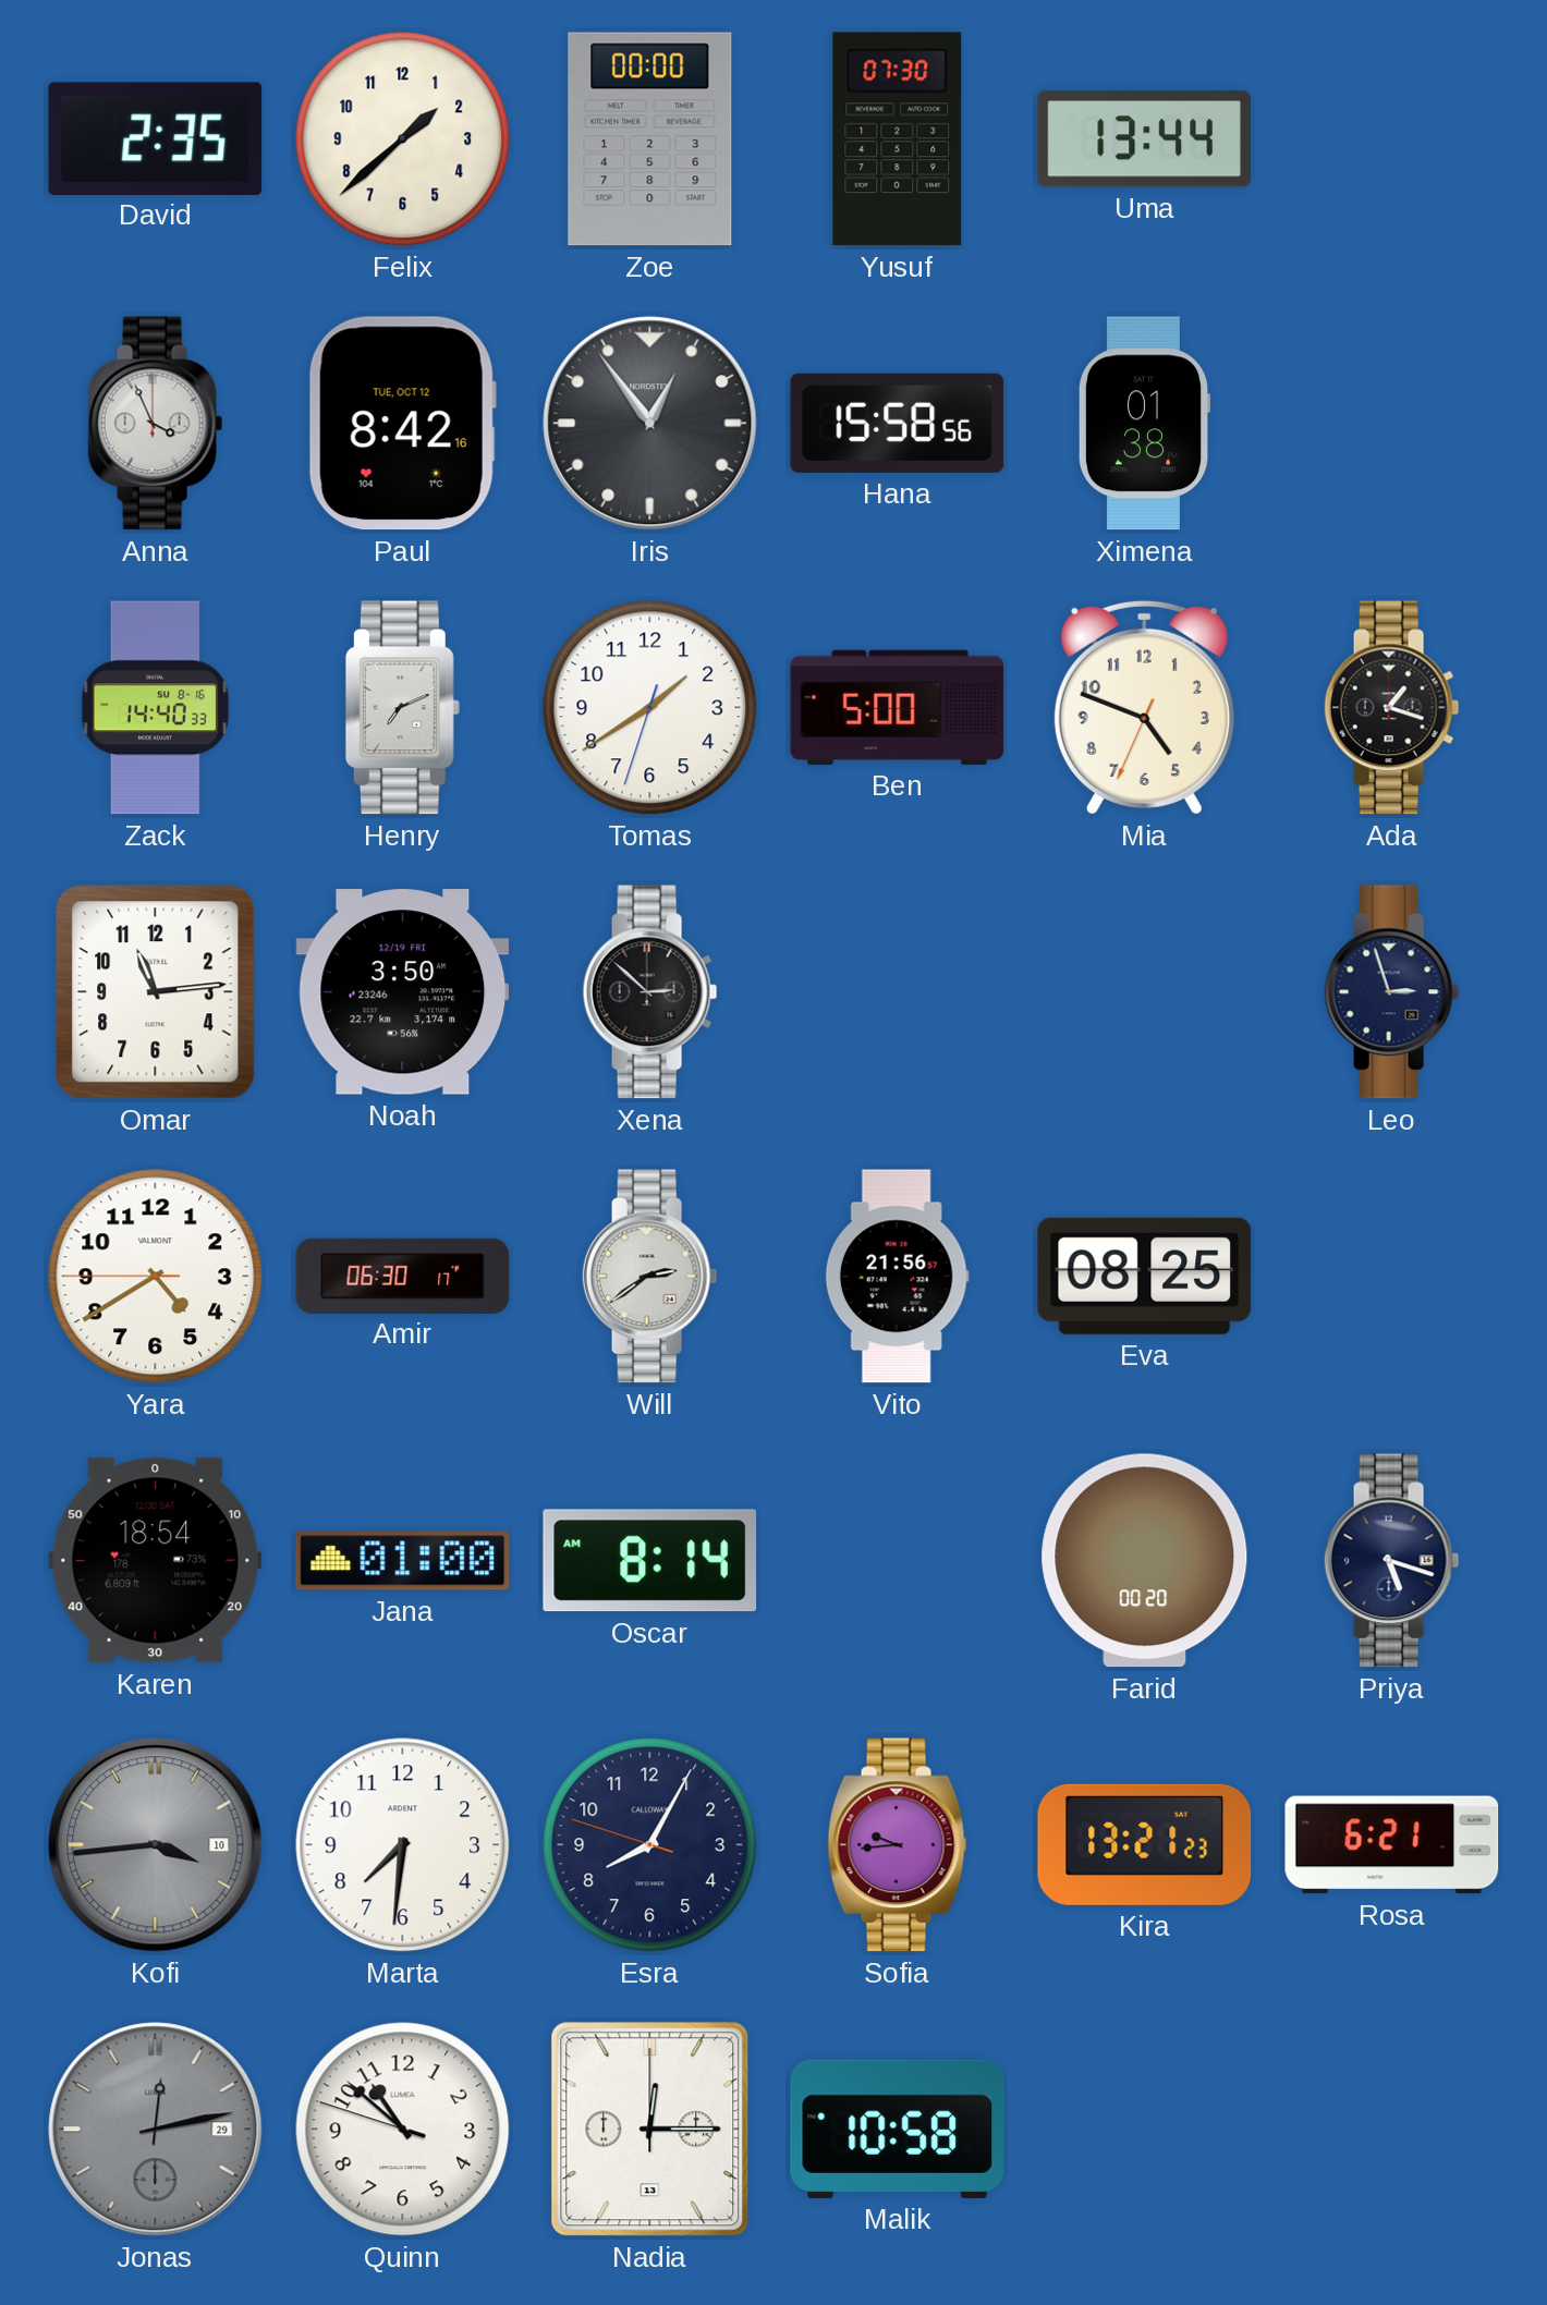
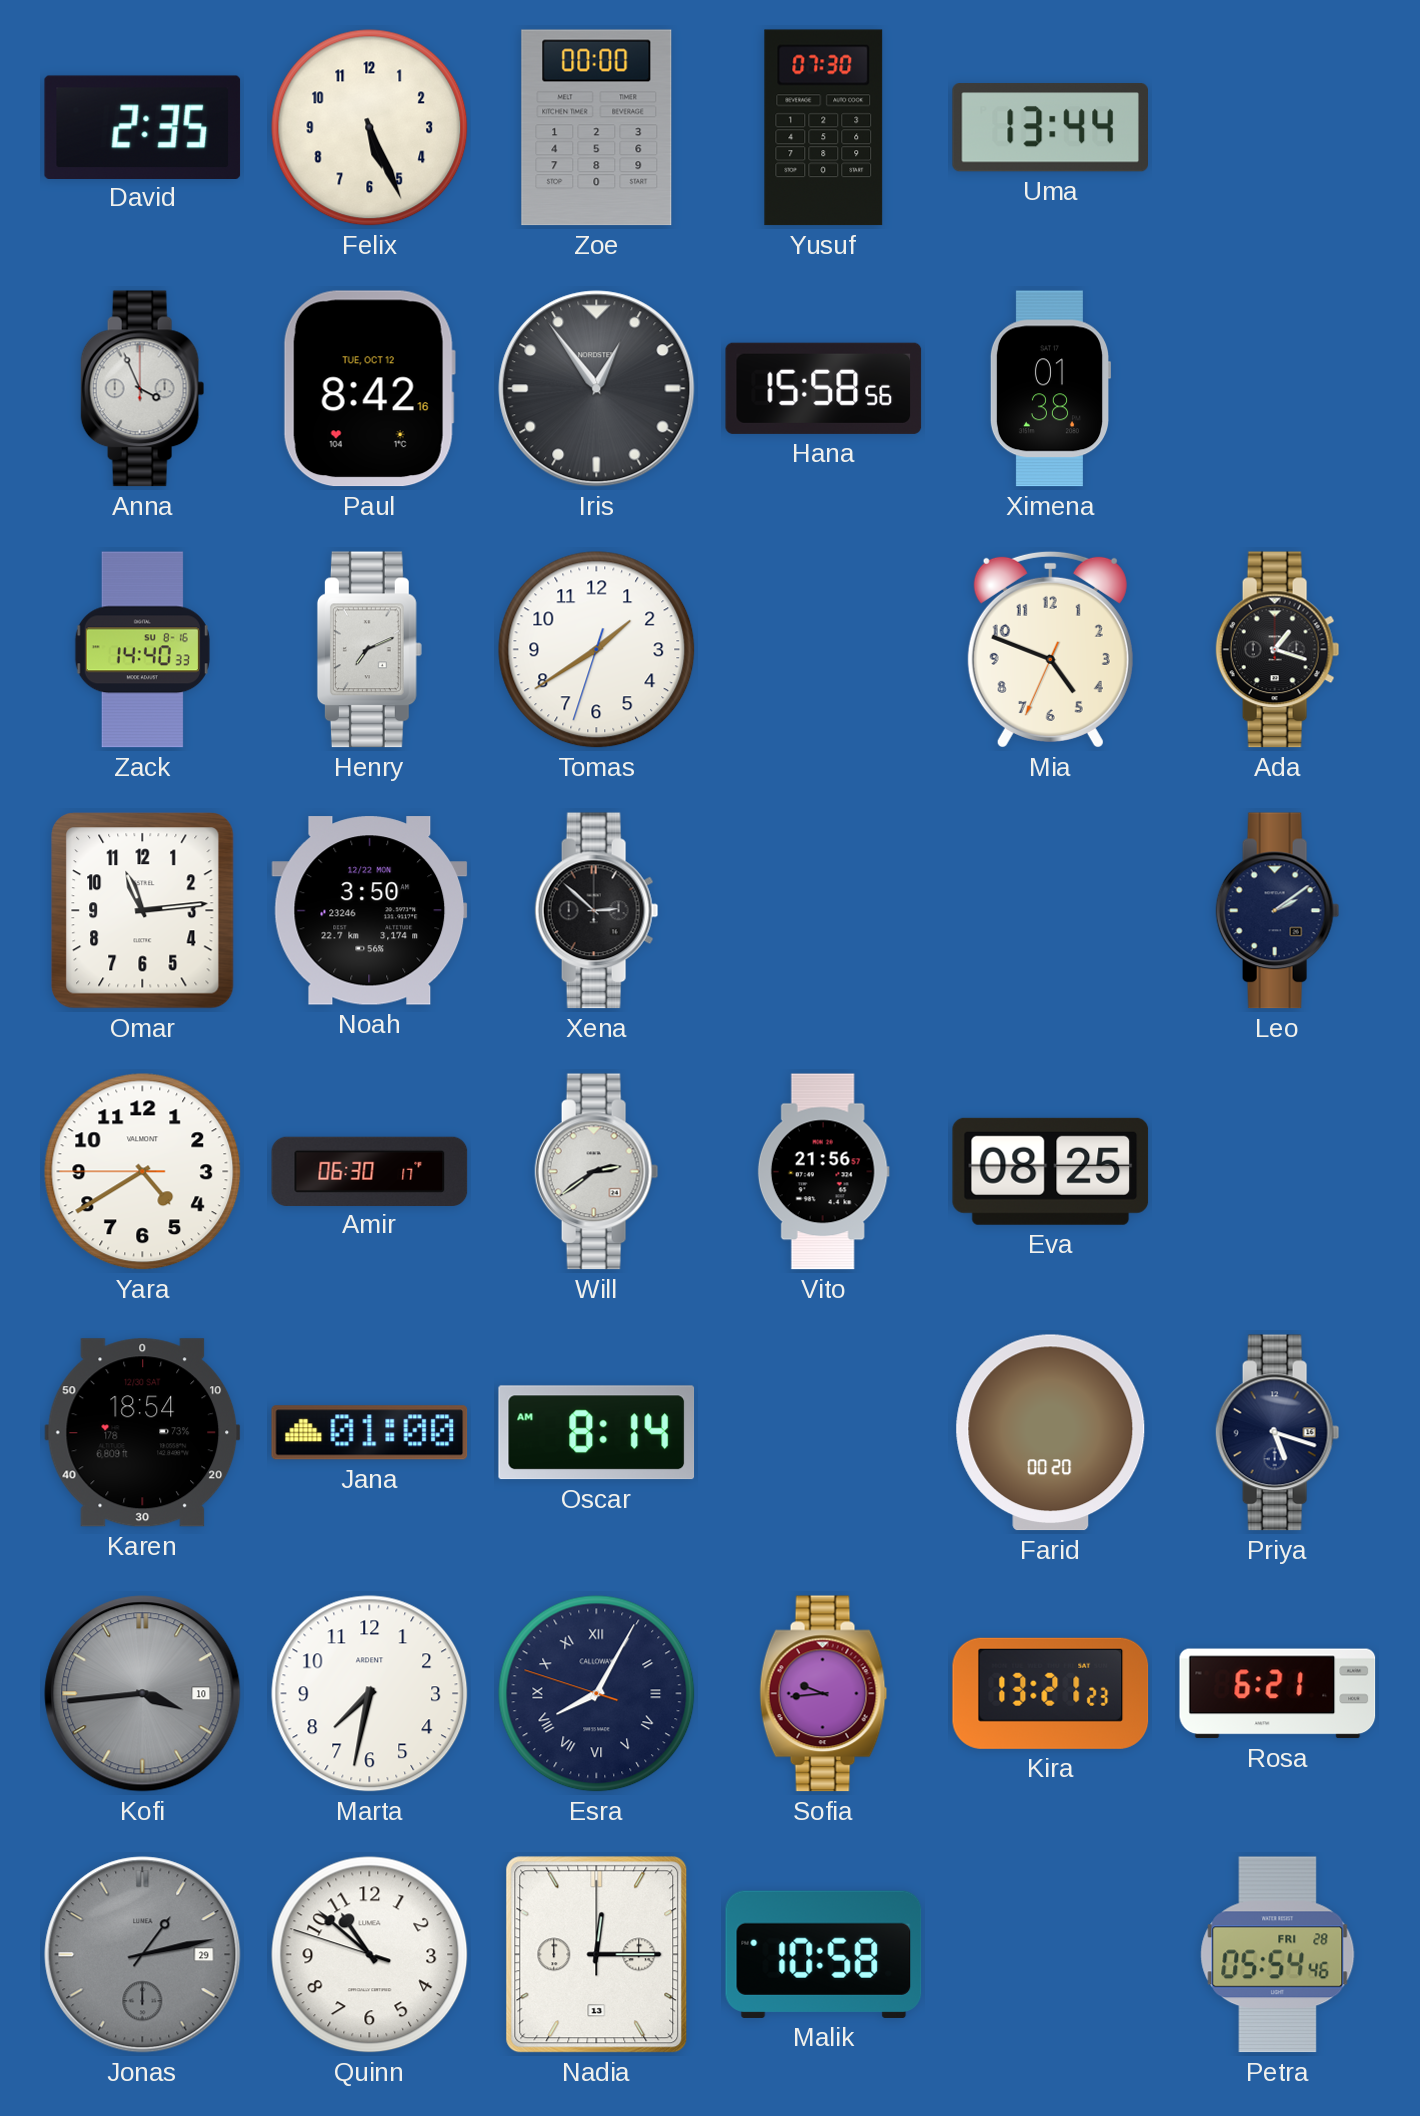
Felix: 1:38 -> 5:26
Ben: 5:00 -> none
Noah date: 12/19 FRI -> 12/22 MON
Leo: 2:57 -> 2:09
Marta: 7:31 -> 7:32
Esra numerals: Arabic -> Roman
Jonas: 12:13 -> 1:13
Petra: none -> 05:54
